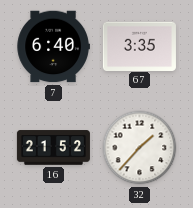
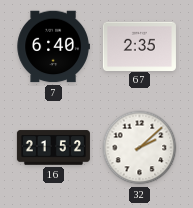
67: 3:35 -> 2:35
32: 1:37 -> 2:08
